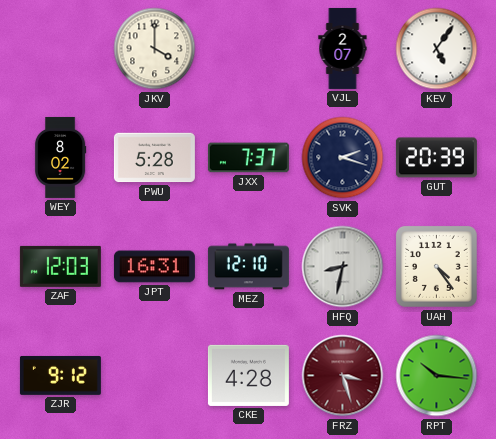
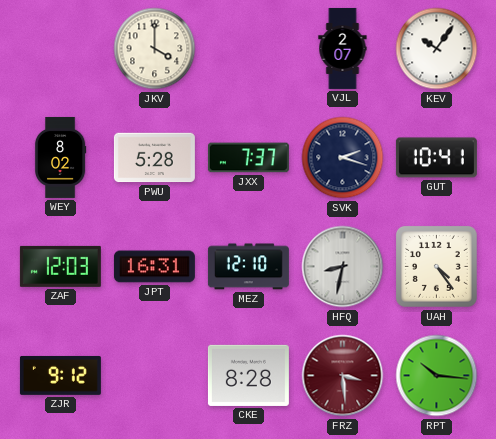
KEV: 5:06 -> 10:06
GUT: 20:39 -> 10:41
CKE: 4:28 -> 8:28
FRZ: 3:27 -> 3:29
